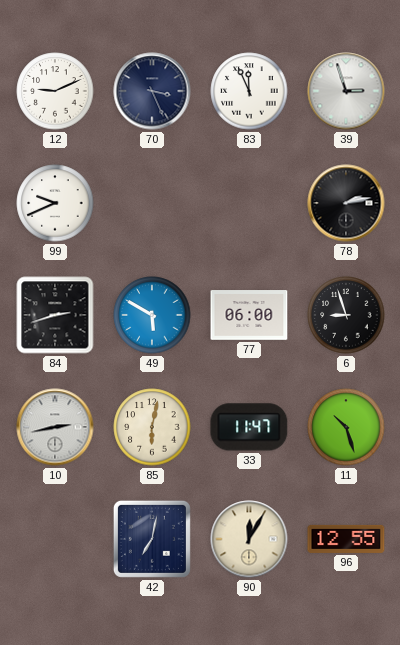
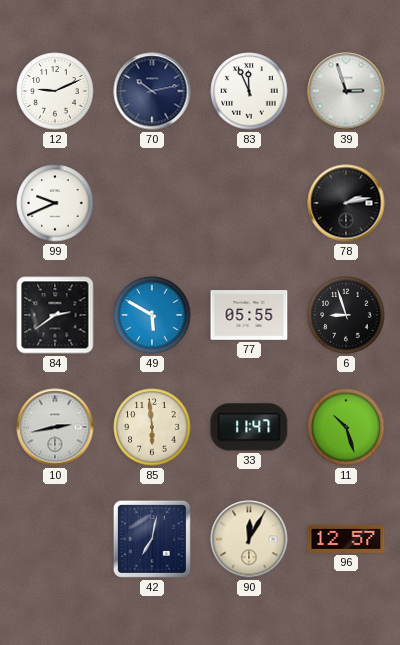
70: 3:26 -> 10:13
84: 2:42 -> 2:39
77: 06:00 -> 05:55
85: 6:02 -> 5:59
96: 12:55 -> 12:57
